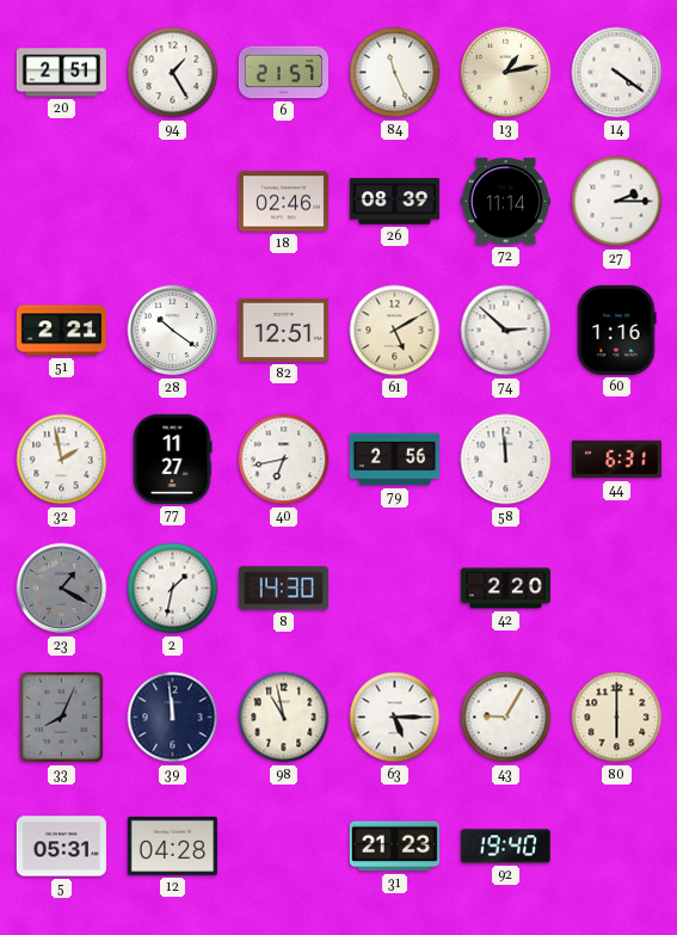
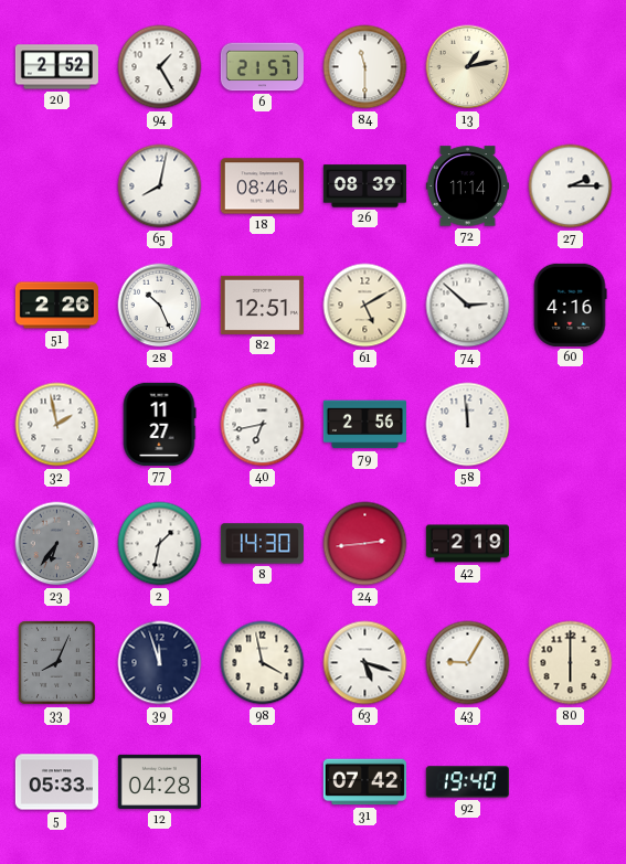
20: 2:51 -> 2:52
84: 11:26 -> 11:30
14: 4:21 -> none
65: none -> 8:02
18: 02:46 -> 08:46
51: 2:21 -> 2:26
28: 10:21 -> 10:26
60: 1:16 -> 4:16
44: 6:31 -> none
23: 1:20 -> 6:36
24: none -> 2:44
42: 2:20 -> 2:19
39: 11:59 -> 11:57
98: 10:58 -> 3:58
63: 5:15 -> 5:18
5: 05:31 -> 05:33
31: 21:23 -> 07:42
